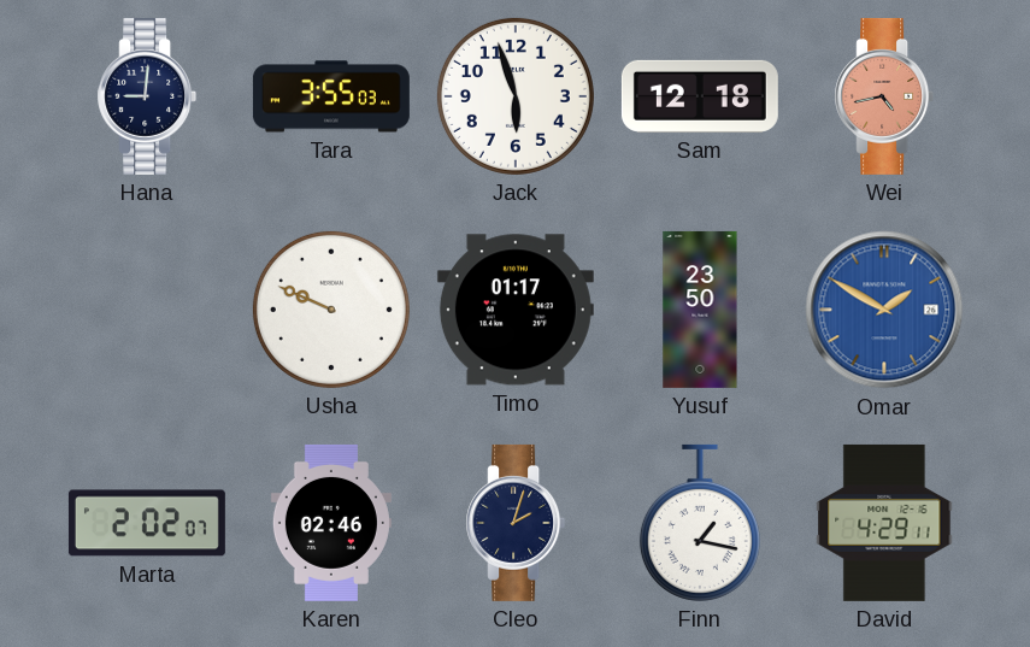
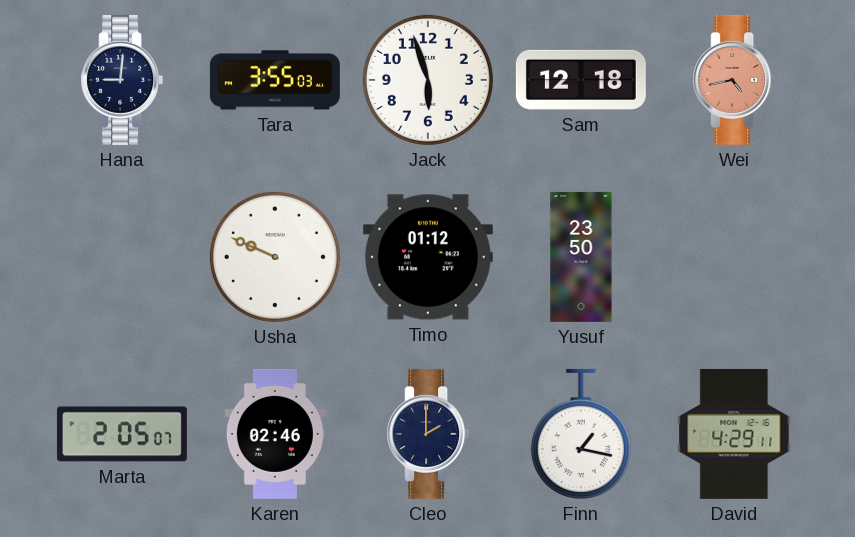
Timo: 01:17 -> 01:12
Omar: 1:50 -> none
Marta: 2:02 -> 2:05
Cleo: 2:03 -> 2:00
